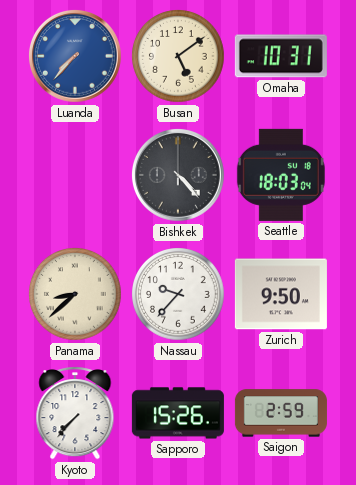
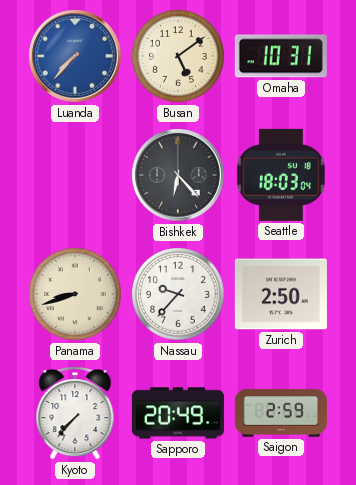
Bishkek: 4:23 -> 6:23
Panama: 8:38 -> 8:42
Zurich: 9:50 -> 2:50
Sapporo: 15:26 -> 20:49
